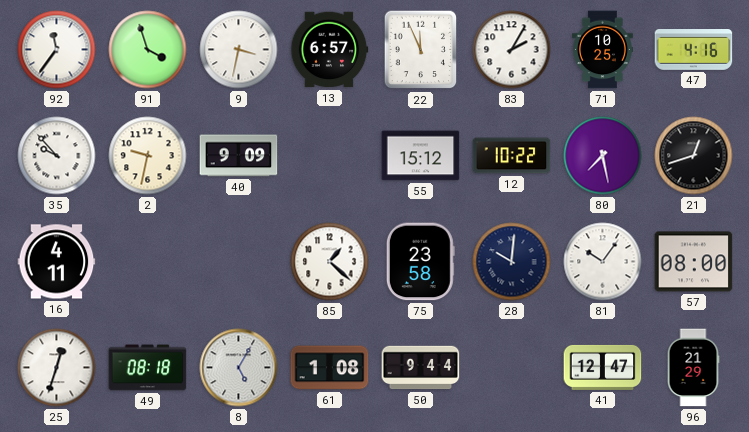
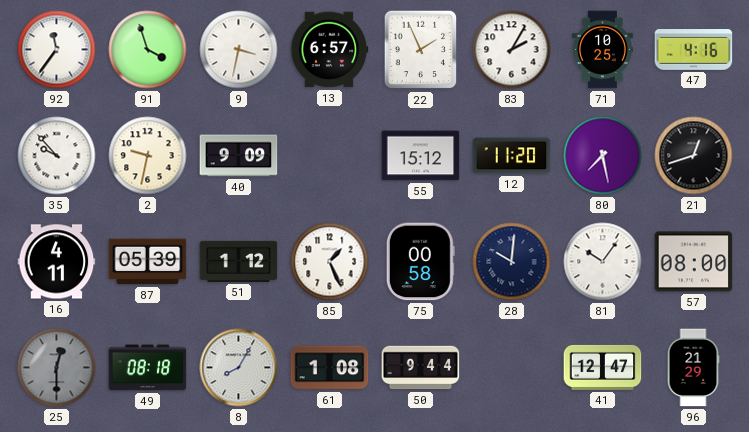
22: 11:56 -> 1:56
12: 10:22 -> 11:20
87: none -> 05:39
51: none -> 1:12
85: 1:22 -> 1:26
75: 23:58 -> 00:58
25: 12:33 -> 12:30
25 dial: white -> grey
8: 5:05 -> 8:05
